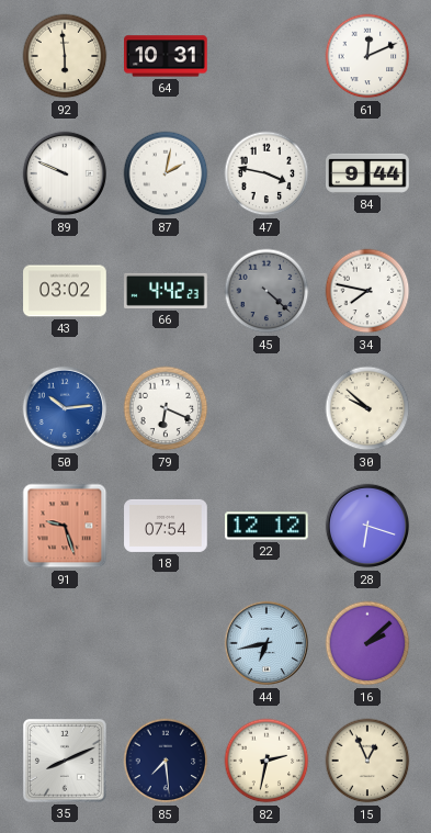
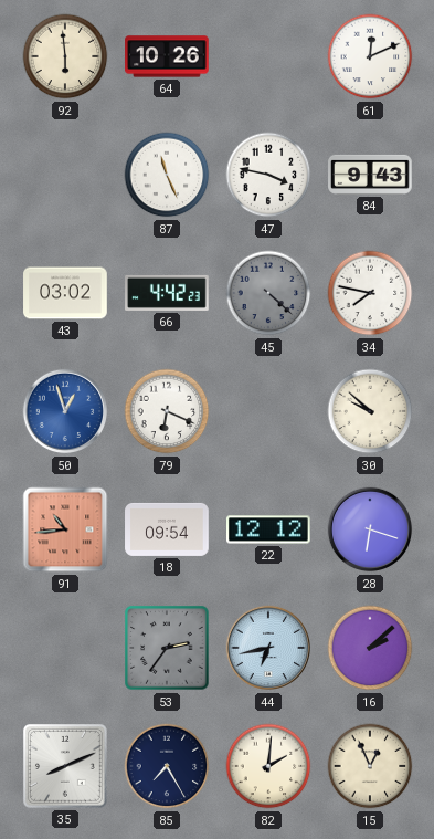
64: 10:31 -> 10:26
89: 9:49 -> none
87: 2:02 -> 11:26
84: 9:44 -> 9:43
50: 10:14 -> 12:57
91: 9:27 -> 10:44
18: 07:54 -> 09:54
53: none -> 2:36
85: 7:29 -> 7:25
82: 2:32 -> 2:01
